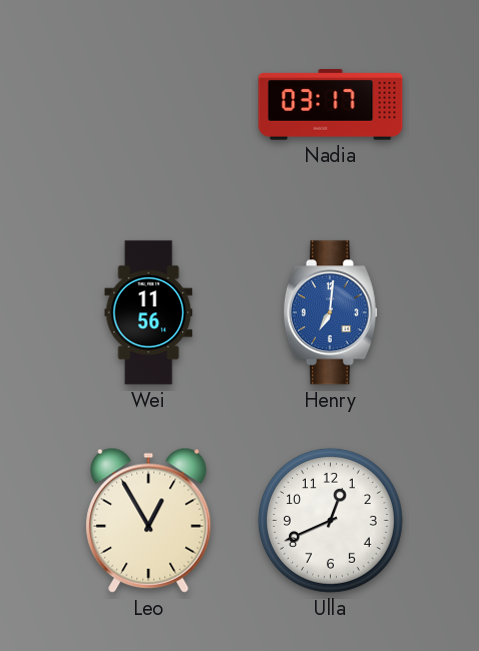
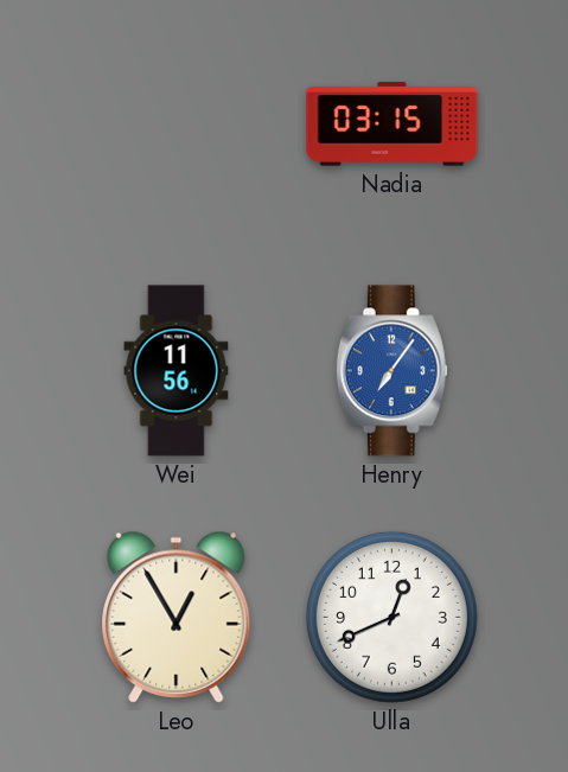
Nadia: 03:17 -> 03:15
Henry: 7:01 -> 7:06
